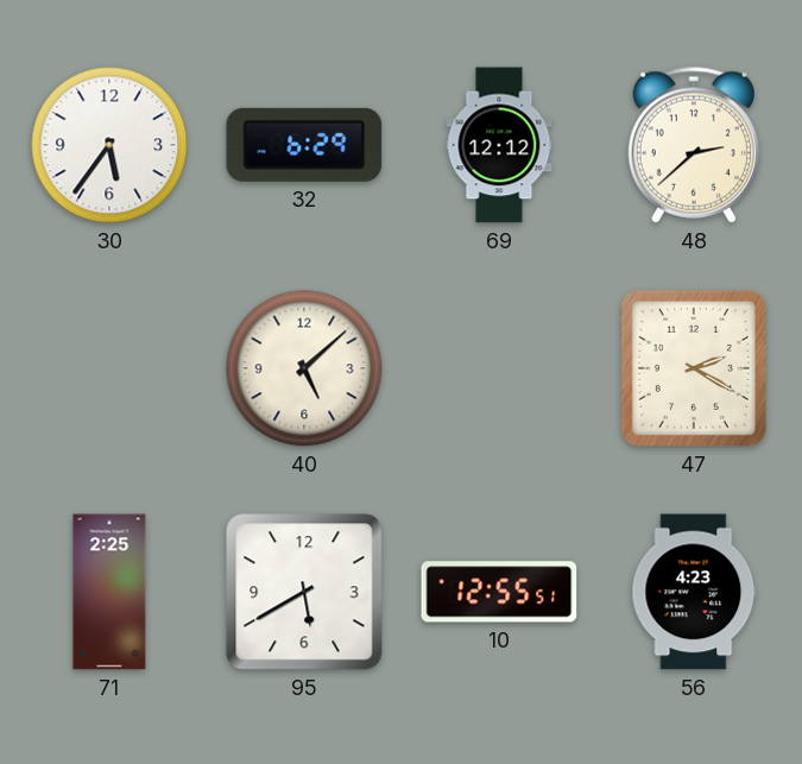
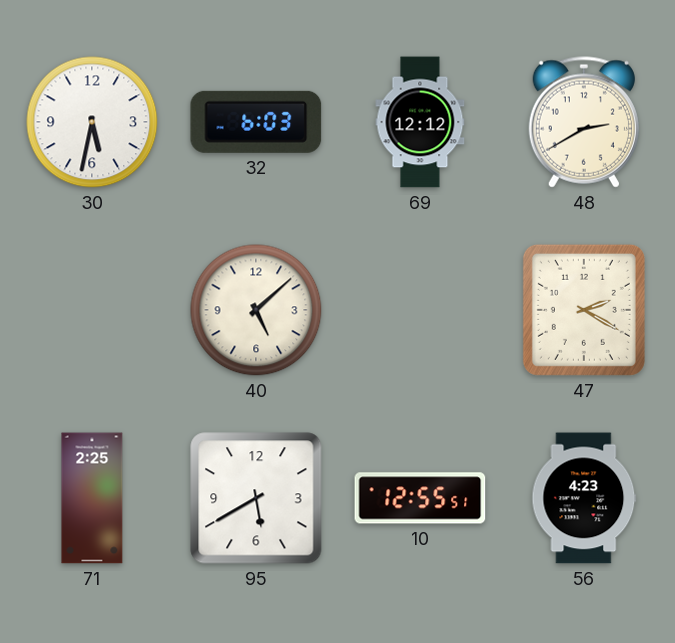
30: 5:36 -> 5:32
32: 6:29 -> 6:03
48: 2:38 -> 2:40
